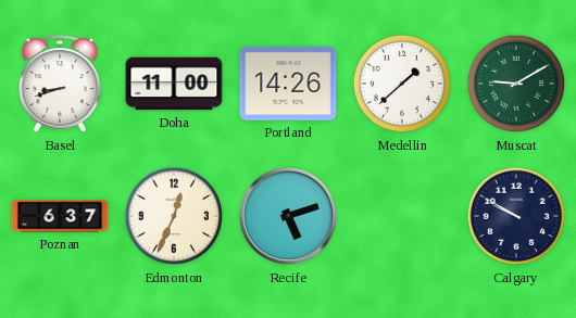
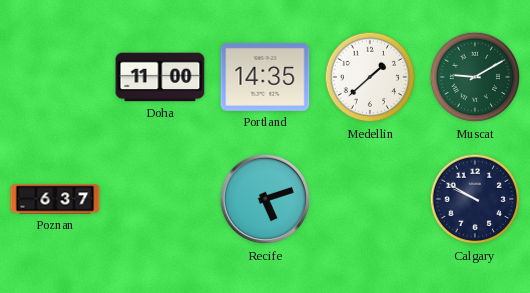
Basel: 8:42 -> none
Portland: 14:26 -> 14:35
Edmonton: 12:34 -> none
